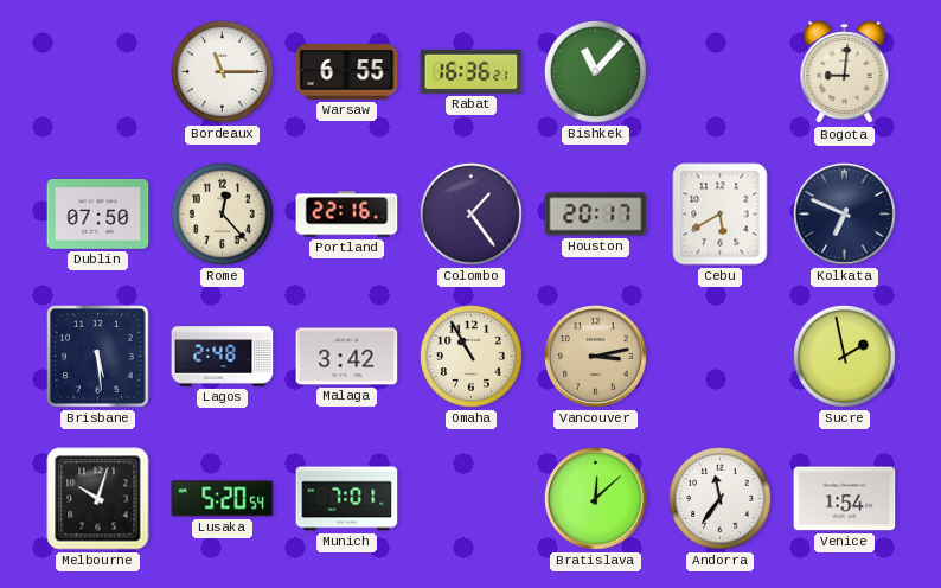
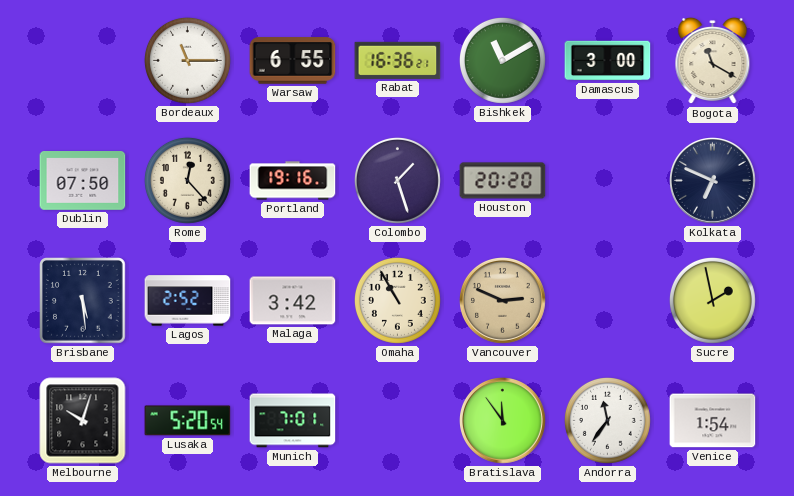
Bishkek: 11:07 -> 11:10
Damascus: none -> 3:00
Bogota: 9:01 -> 11:20
Portland: 22:16 -> 19:16
Colombo: 1:24 -> 1:27
Houston: 20:17 -> 20:20
Cebu: 5:40 -> none
Lagos: 2:48 -> 2:52
Vancouver: 3:13 -> 2:49
Bratislava: 12:08 -> 11:54
